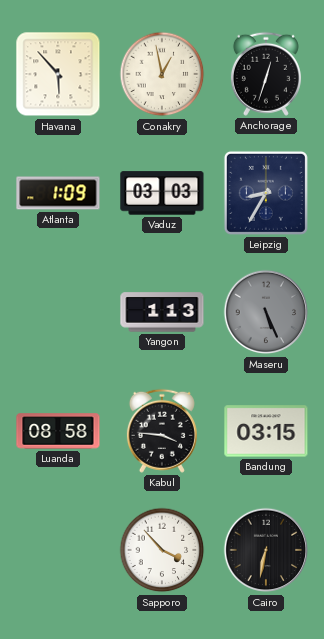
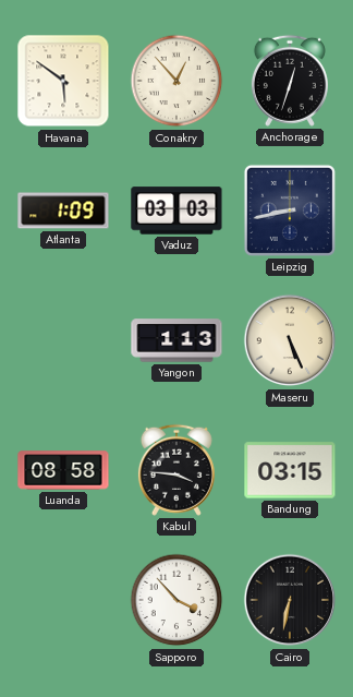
Havana: 5:53 -> 5:51
Conakry: 12:58 -> 12:53
Leipzig: 8:35 -> 8:43
Maseru dial: grey -> cream
